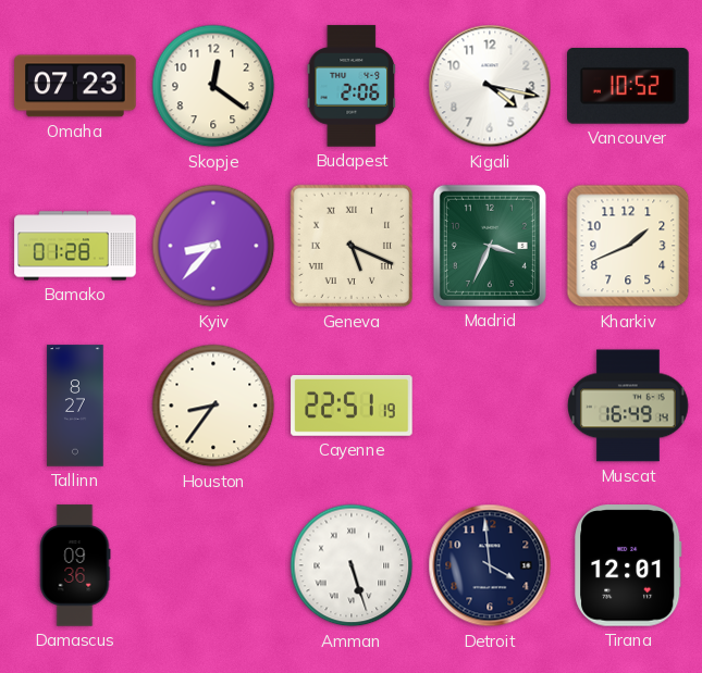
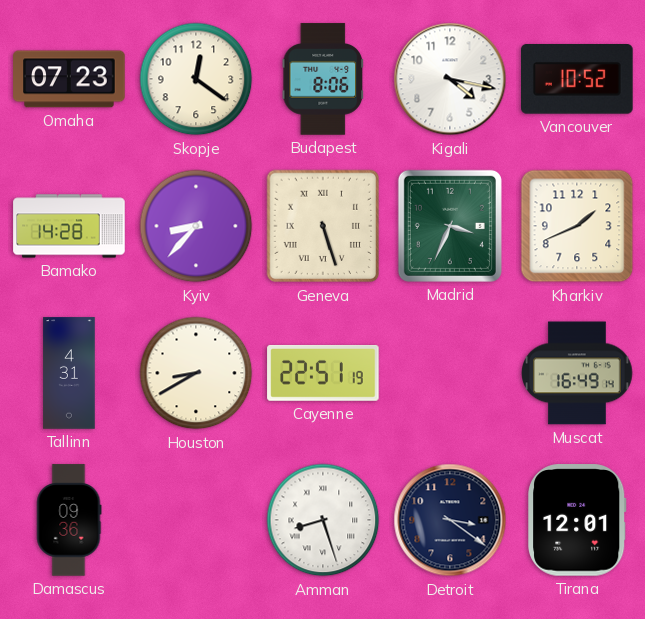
Budapest: 2:06 -> 8:06
Bamako: 01:28 -> 14:28
Geneva: 5:19 -> 5:27
Tallinn: 8:27 -> 4:31
Houston: 8:36 -> 8:40
Amman: 5:27 -> 8:27
Detroit: 3:59 -> 3:21
